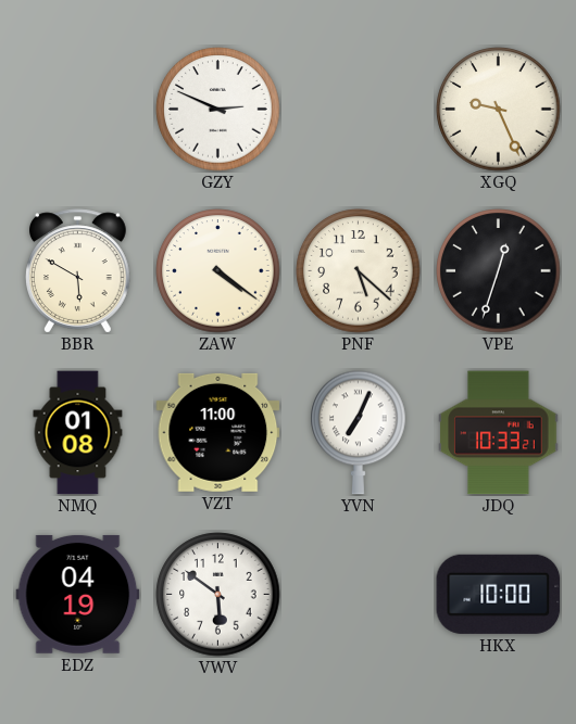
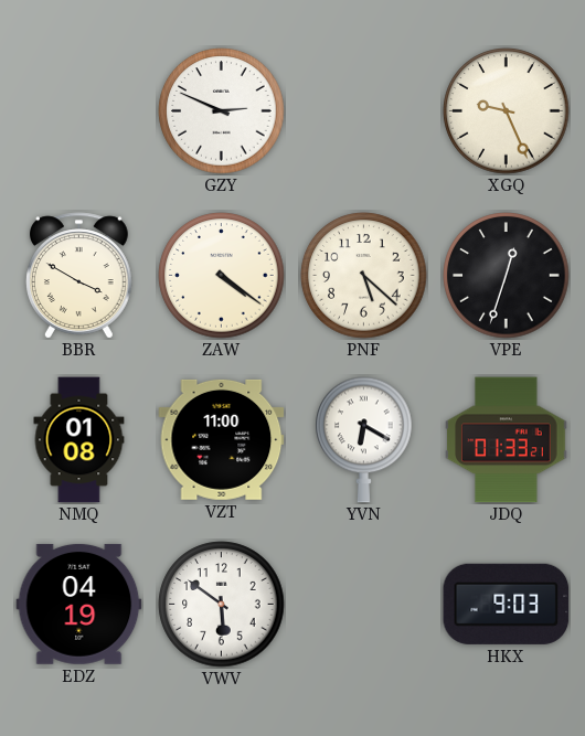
BBR: 5:50 -> 3:50
YVN: 7:04 -> 6:20
JDQ: 10:33 -> 01:33
HKX: 10:00 -> 9:03
